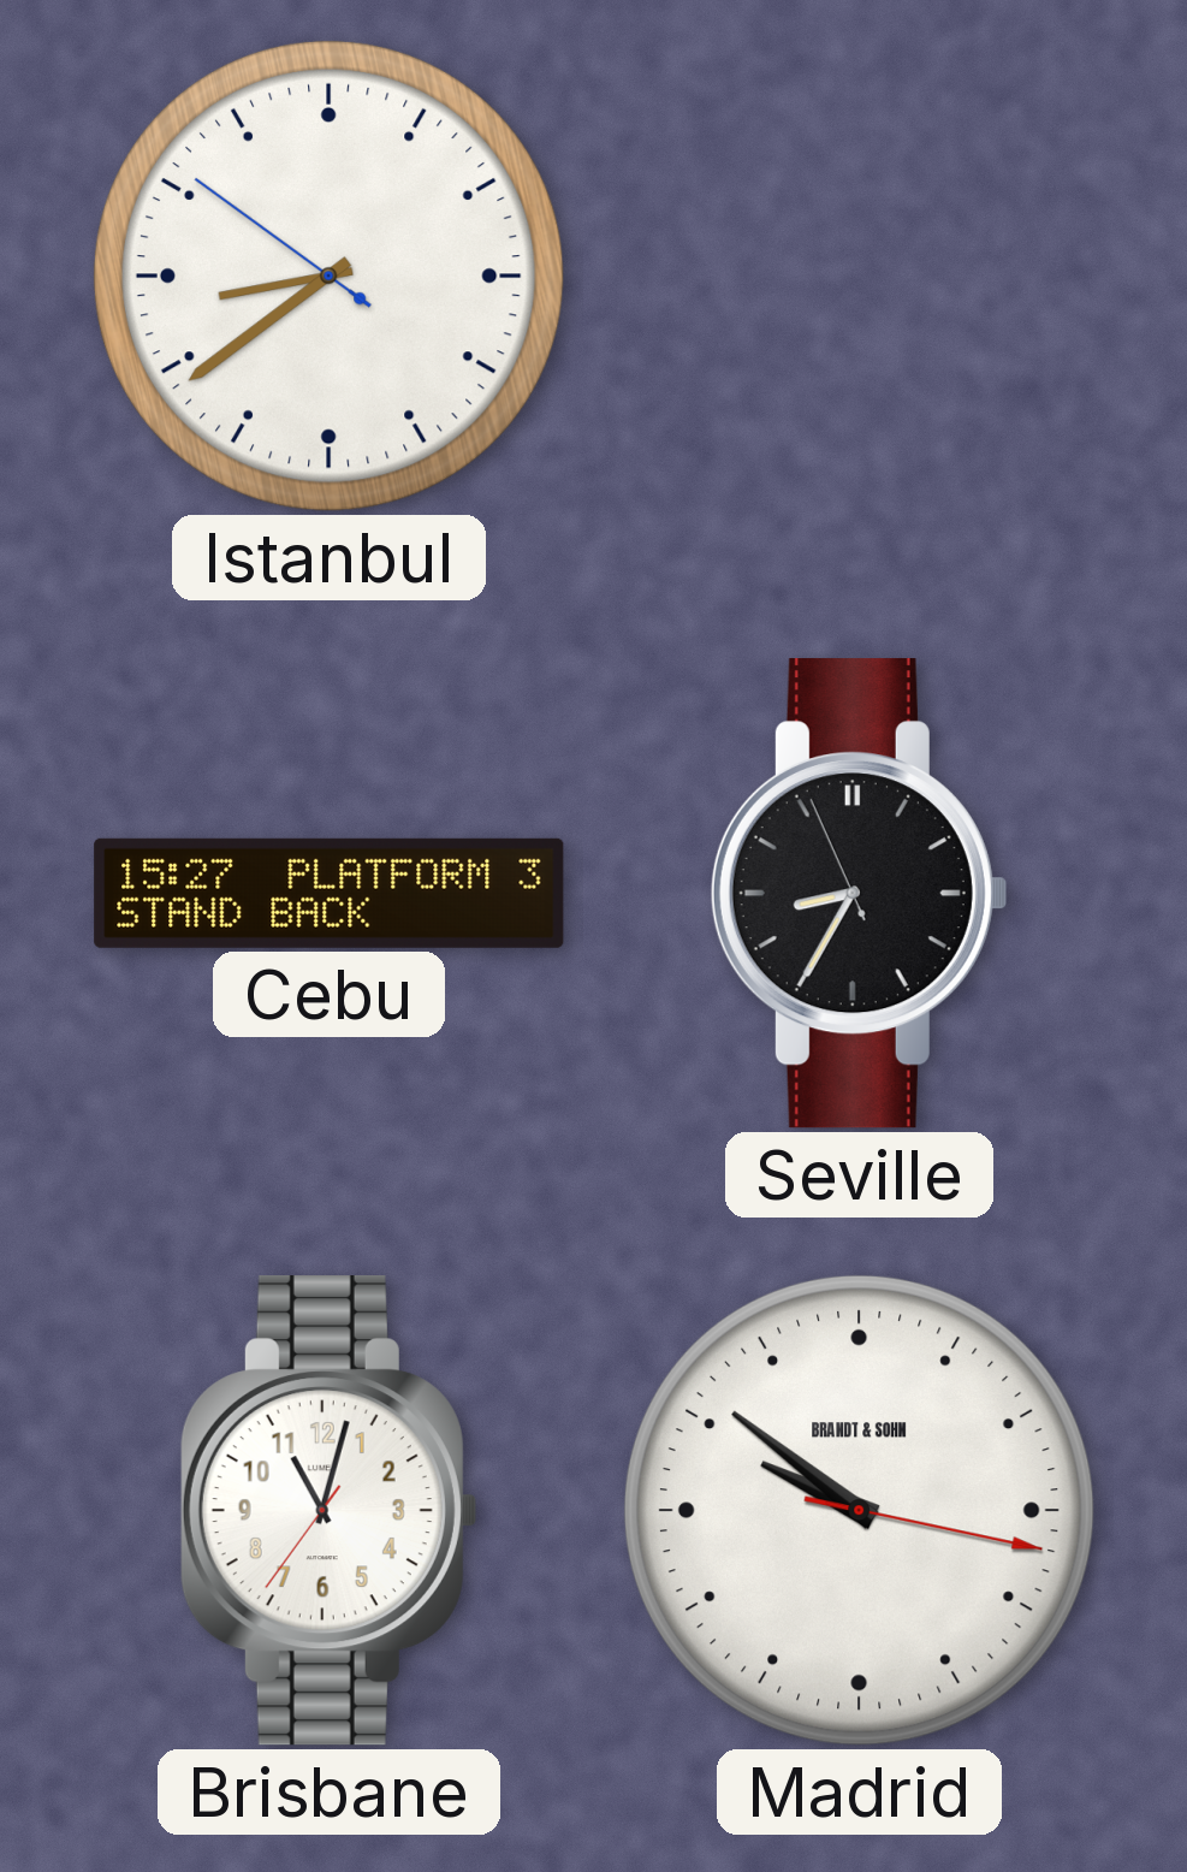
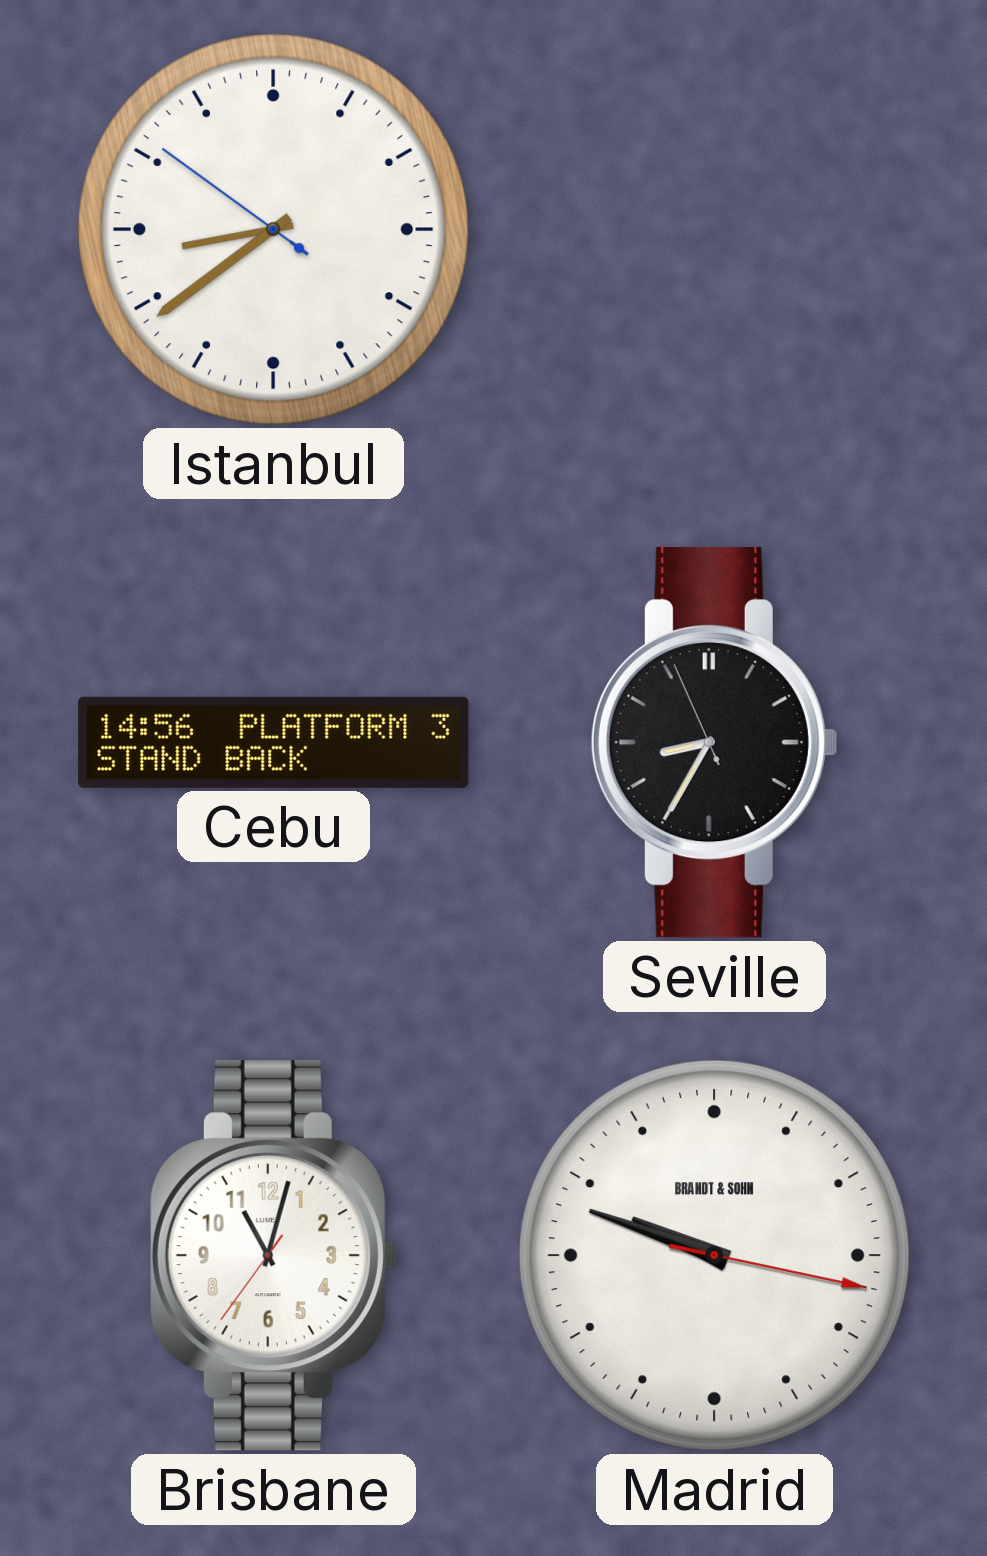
Cebu: 15:27 -> 14:56
Madrid: 9:51 -> 9:48
